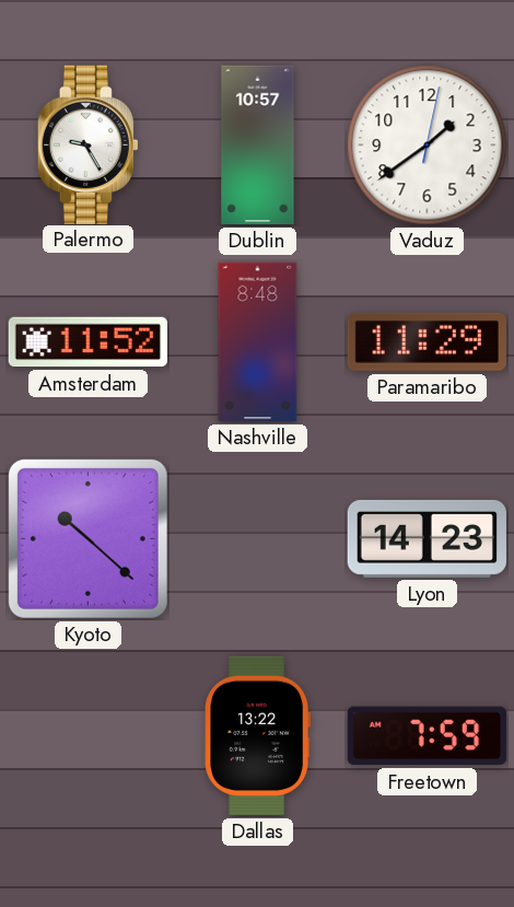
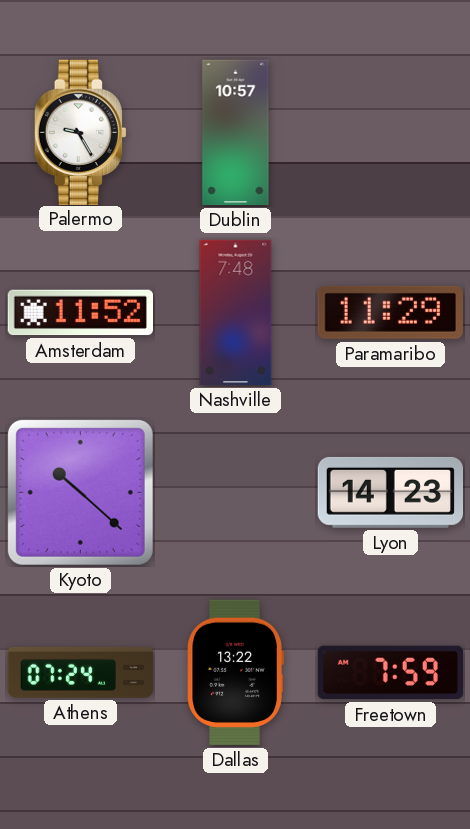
Vaduz: 1:39 -> none
Nashville: 8:48 -> 7:48
Athens: none -> 07:24
